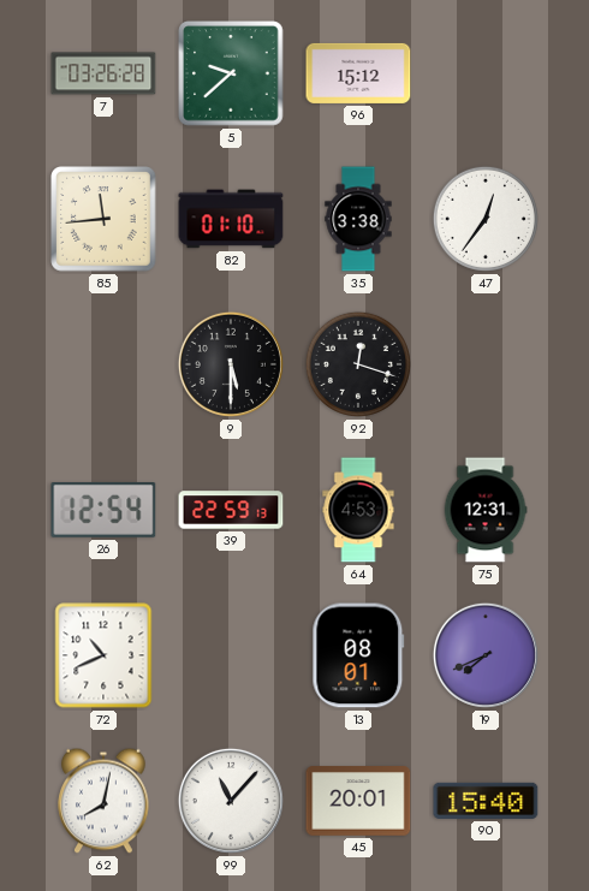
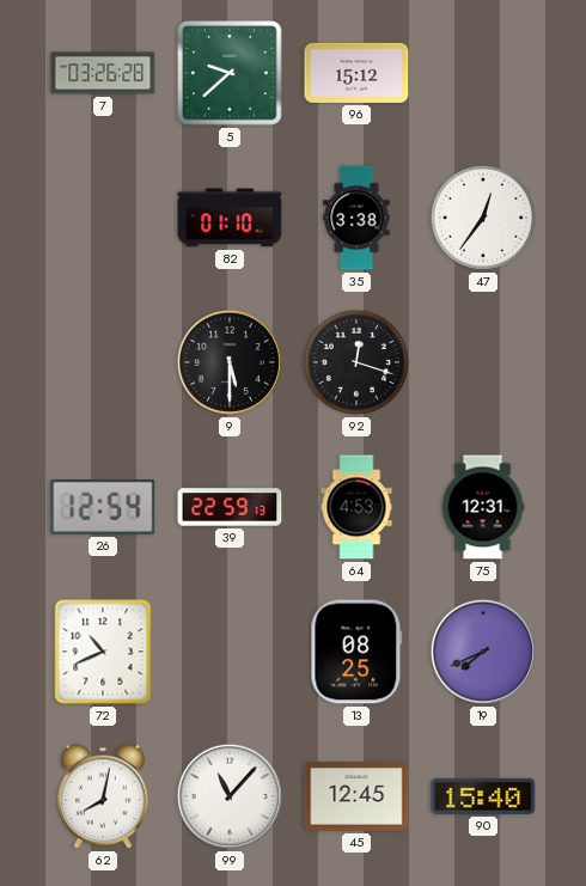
85: 11:44 -> none
13: 08:01 -> 08:25
45: 20:01 -> 12:45
